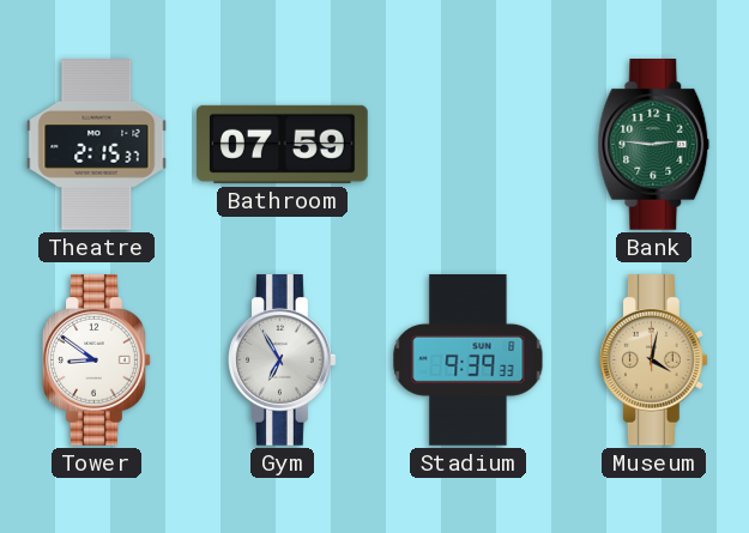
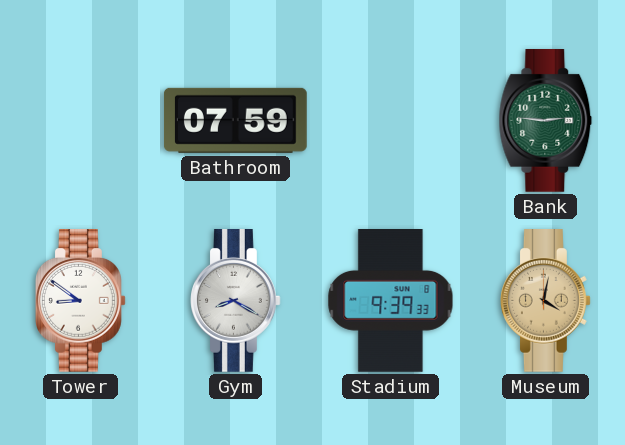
Theatre: 2:15 -> none
Gym: 6:55 -> 8:20
